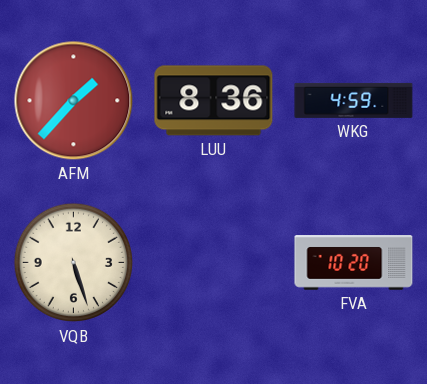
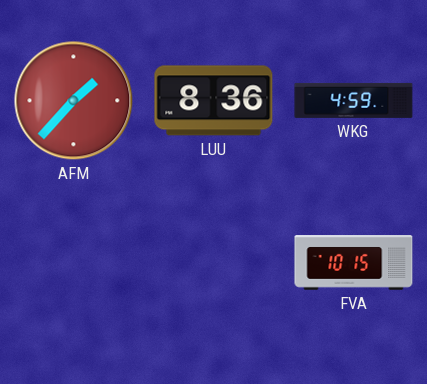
VQB: 5:27 -> none
FVA: 10:20 -> 10:15
